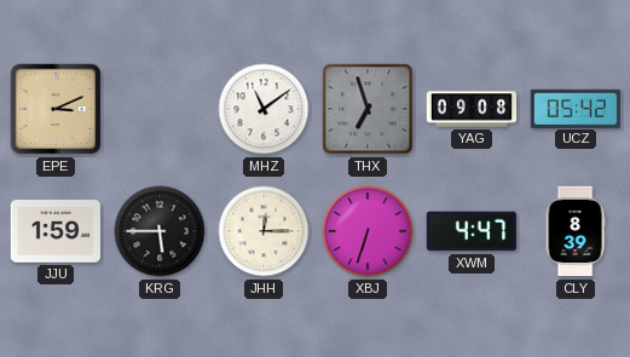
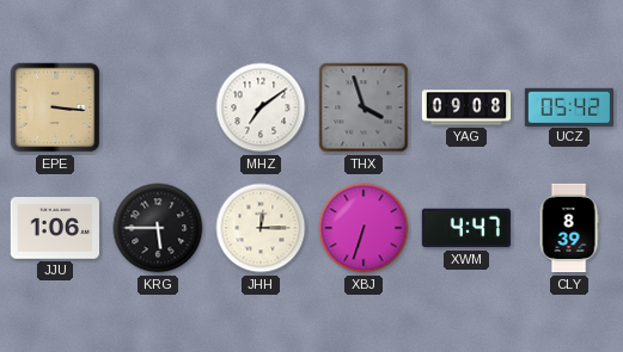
EPE: 3:11 -> 3:16
MHZ: 11:09 -> 7:09
THX: 6:57 -> 3:57
JJU: 1:59 -> 1:06
